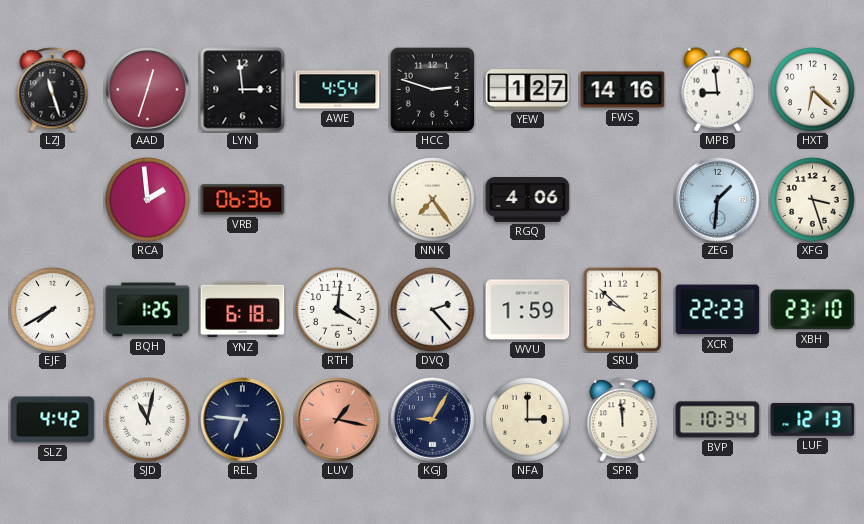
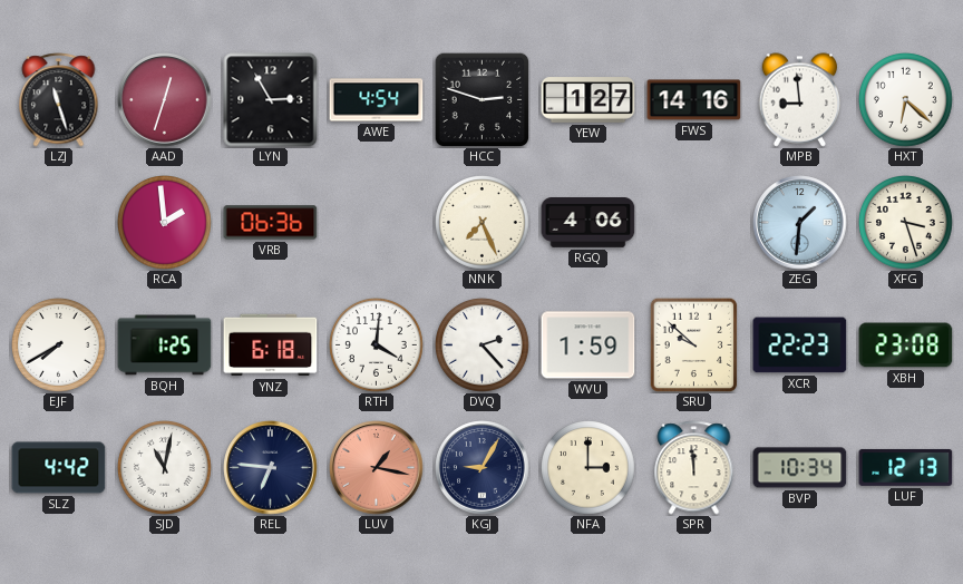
LYN: 2:59 -> 2:55
NNK: 7:24 -> 7:26
XBH: 23:10 -> 23:08
